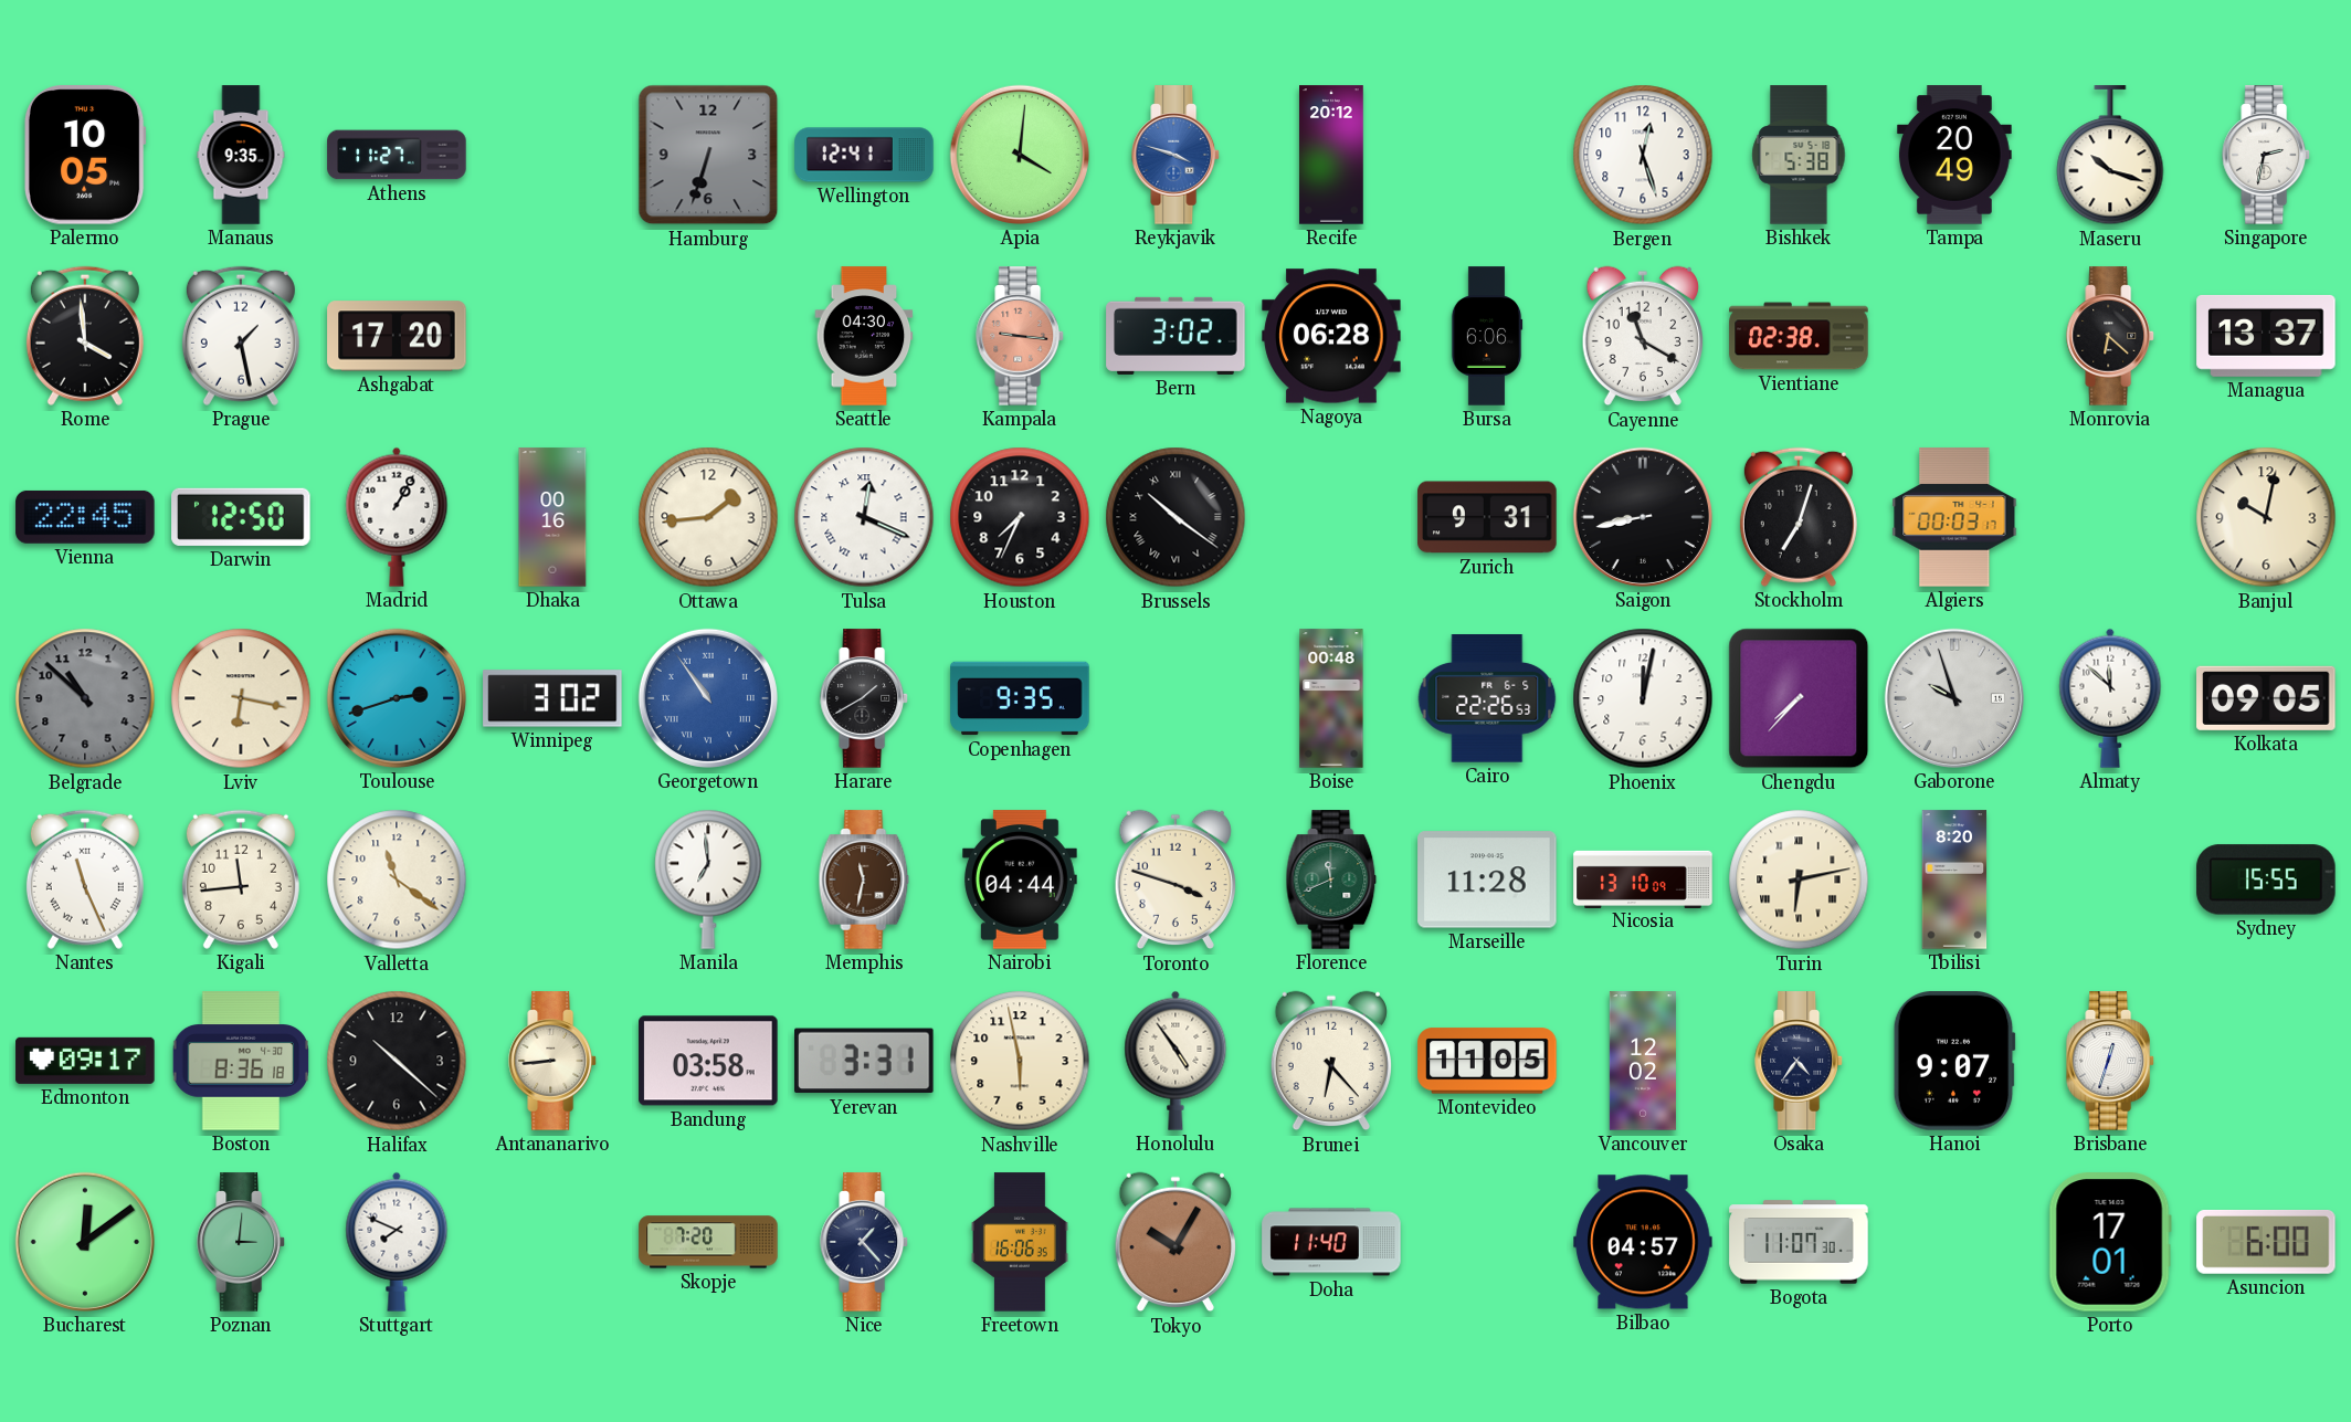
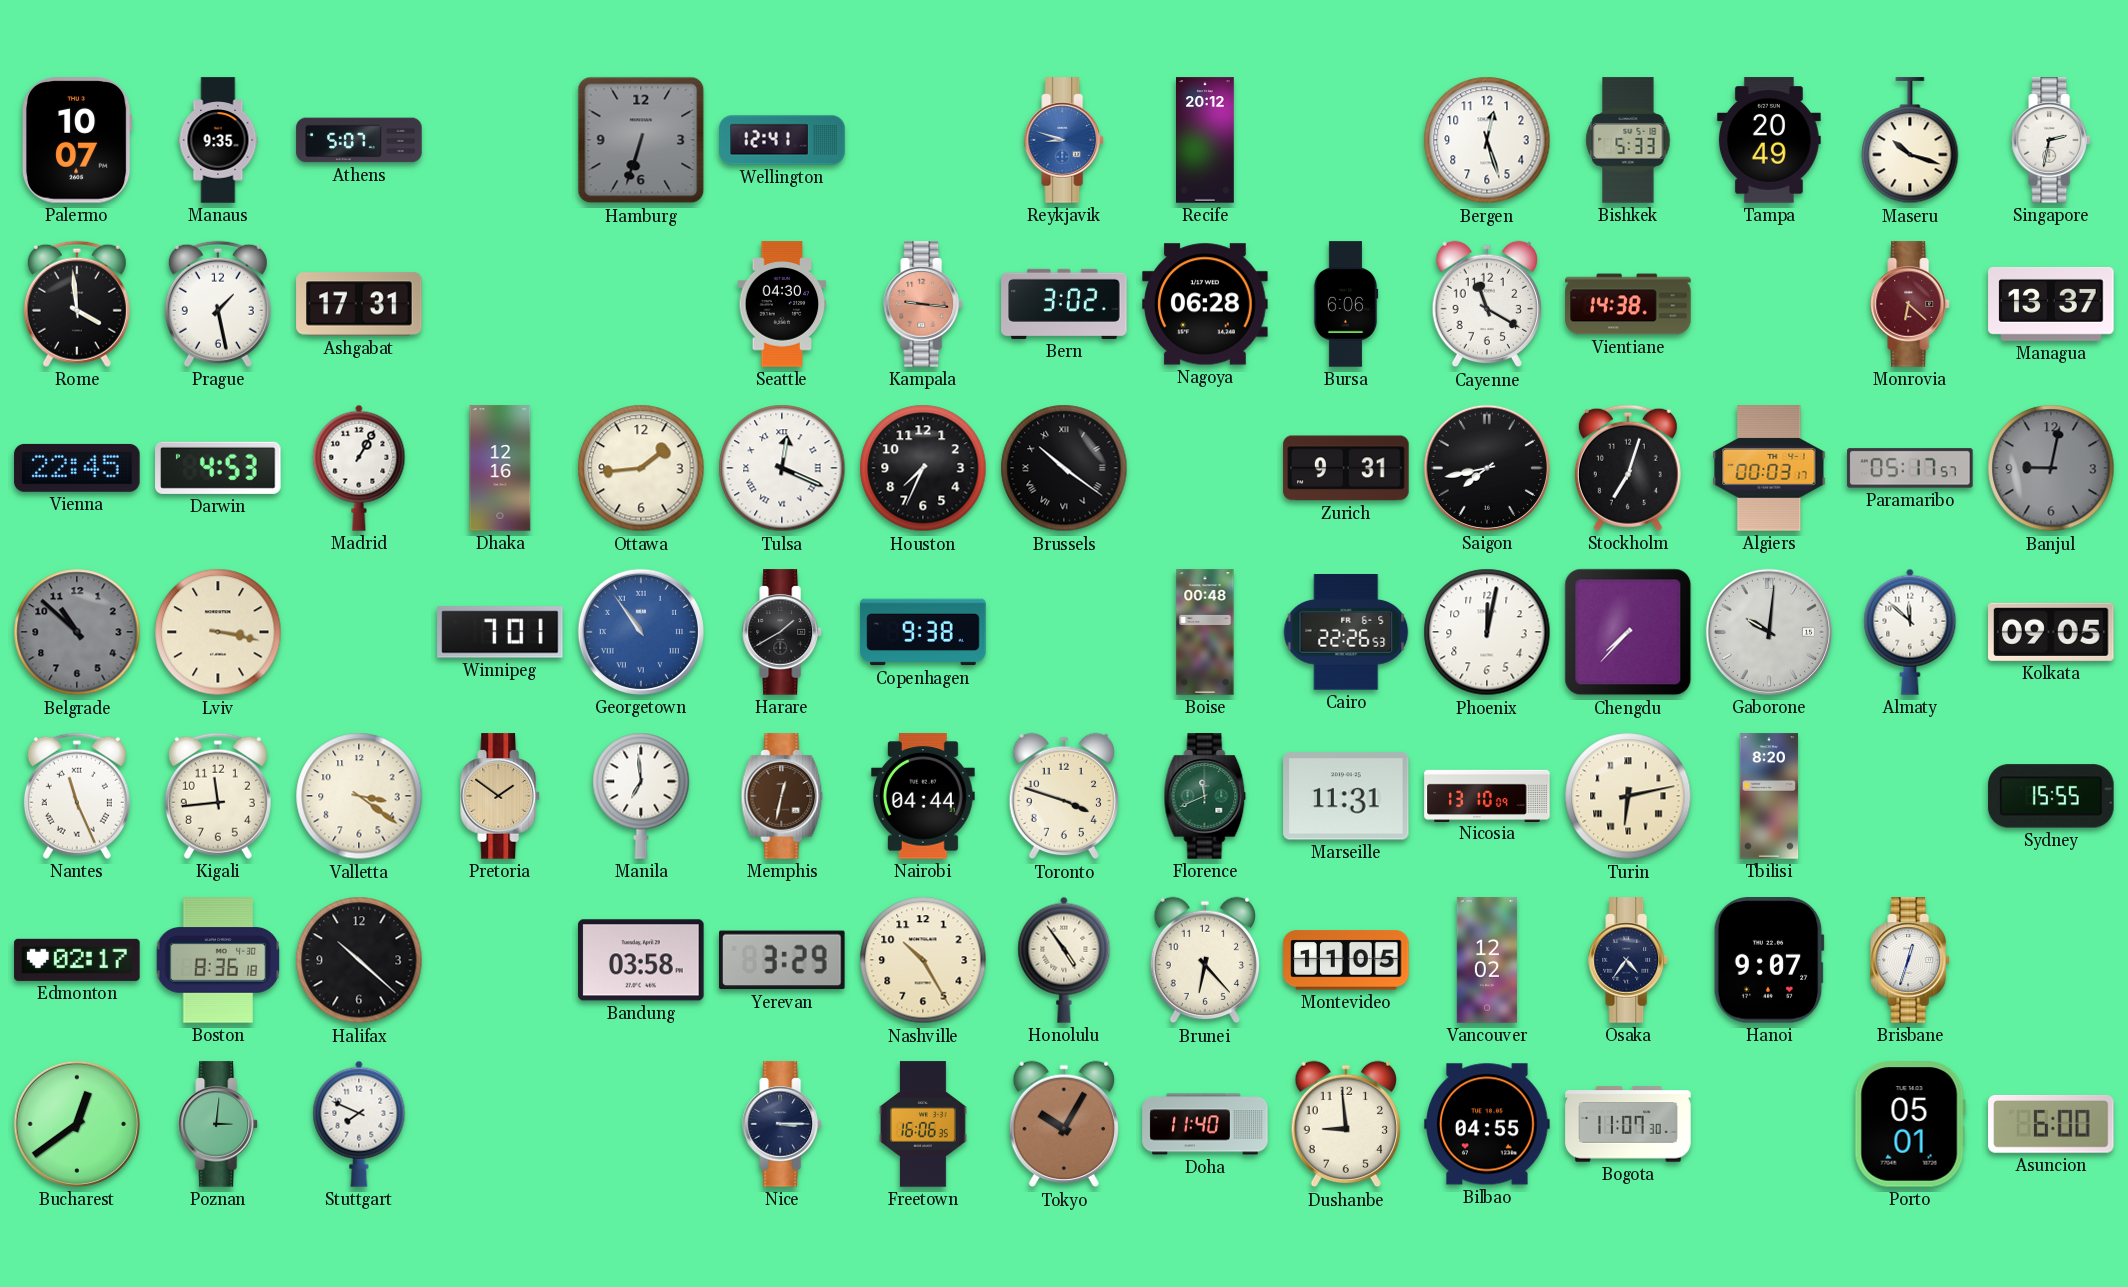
Palermo: 10:05 -> 10:07
Athens: 11:27 -> 5:07
Apia: 4:01 -> none
Reykjavik: 3:48 -> 8:48
Bishkek: 5:38 -> 5:33
Ashgabat: 17:20 -> 17:31
Vientiane: 02:38 -> 14:38
Monrovia dial: black -> burgundy
Darwin: 12:50 -> 4:53
Dhaka: 00:16 -> 12:16
Saigon: 8:43 -> 7:43
Paramaribo: none -> 05:17
Banjul: 10:02 -> 9:02
Banjul dial: cream -> grey
Lviv: 6:17 -> 3:17
Toulouse: 2:42 -> none
Winnipeg: 3:02 -> 7:01
Copenhagen: 9:35 -> 9:38
Gaborone: 9:57 -> 10:01
Valletta: 11:21 -> 3:21
Pretoria: none -> 1:51
Memphis: 11:32 -> 12:32
Marseille: 11:28 -> 11:31
Edmonton: 09:17 -> 02:17
Antananarivo: 8:44 -> none
Yerevan: 3:31 -> 3:29
Nashville: 5:58 -> 10:25
Bucharest: 12:09 -> 12:39
Skopje: 7:20 -> none
Nice: 1:23 -> 3:15
Dushanbe: none -> 8:59
Bilbao: 04:57 -> 04:55
Porto: 17:01 -> 05:01
